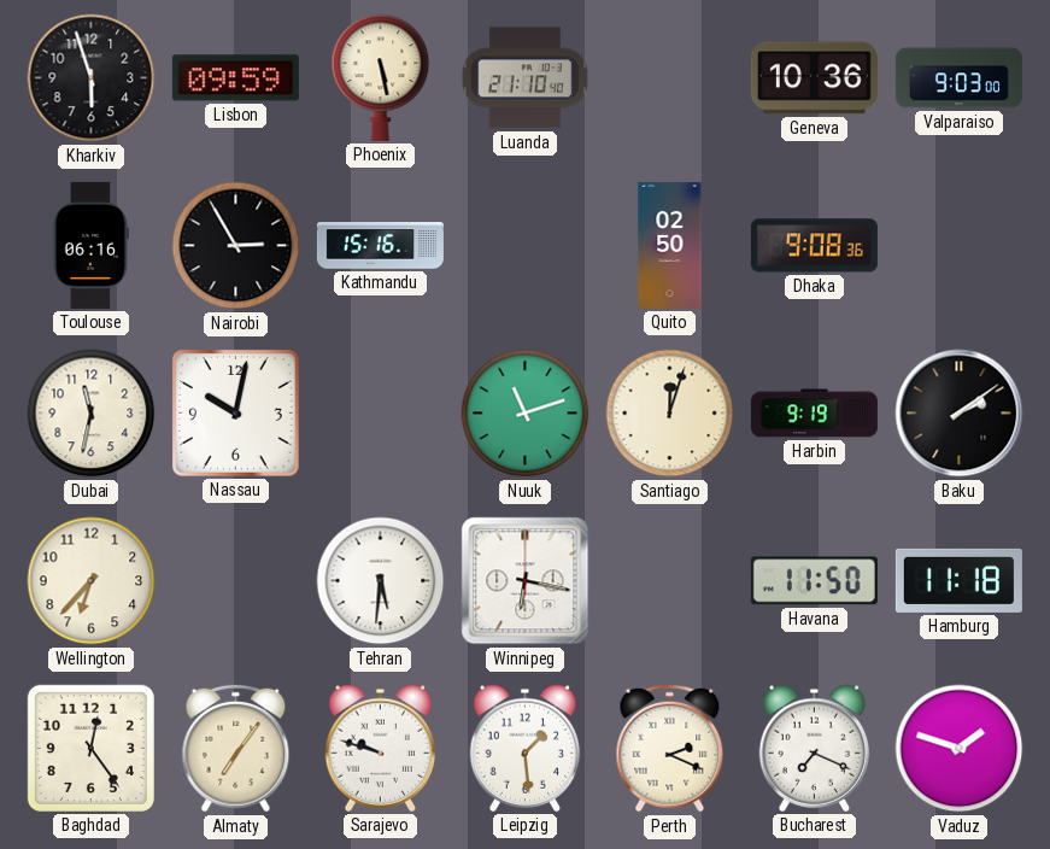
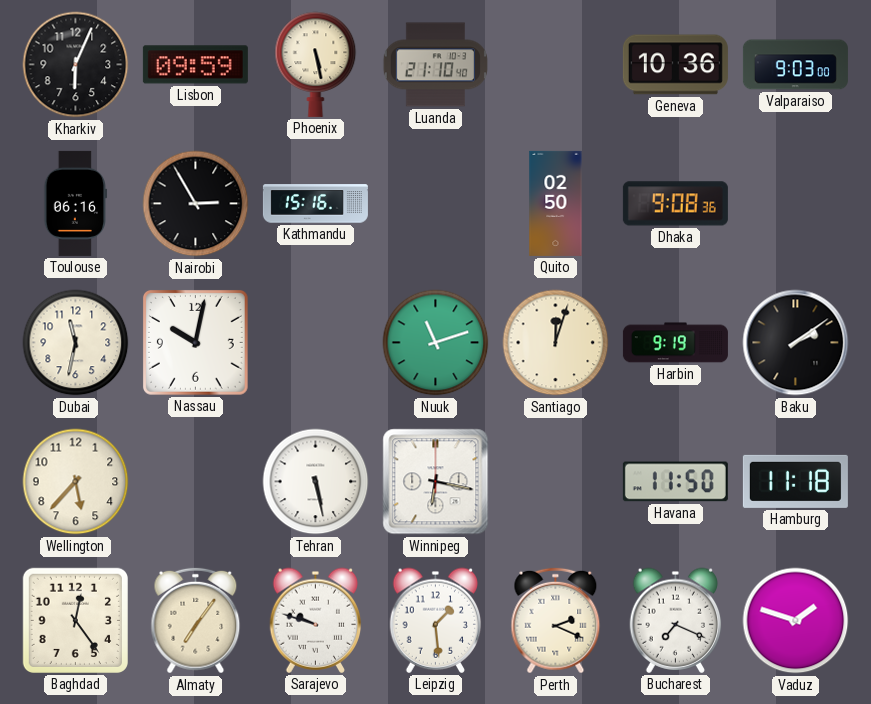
Kharkiv: 5:57 -> 6:04
Wellington: 6:37 -> 5:37
Tehran: 5:31 -> 5:28
